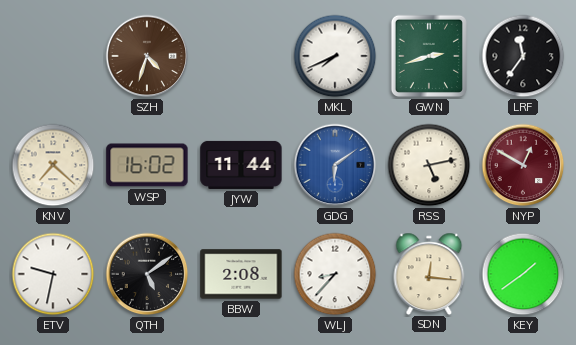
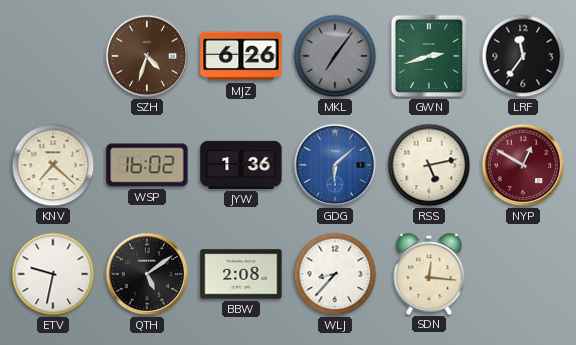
MJZ: none -> 6:26
MKL: 7:41 -> 7:06
MKL dial: white -> grey
JYW: 11:44 -> 1:36
GDG: 6:09 -> 6:08
KEY: 1:39 -> none
